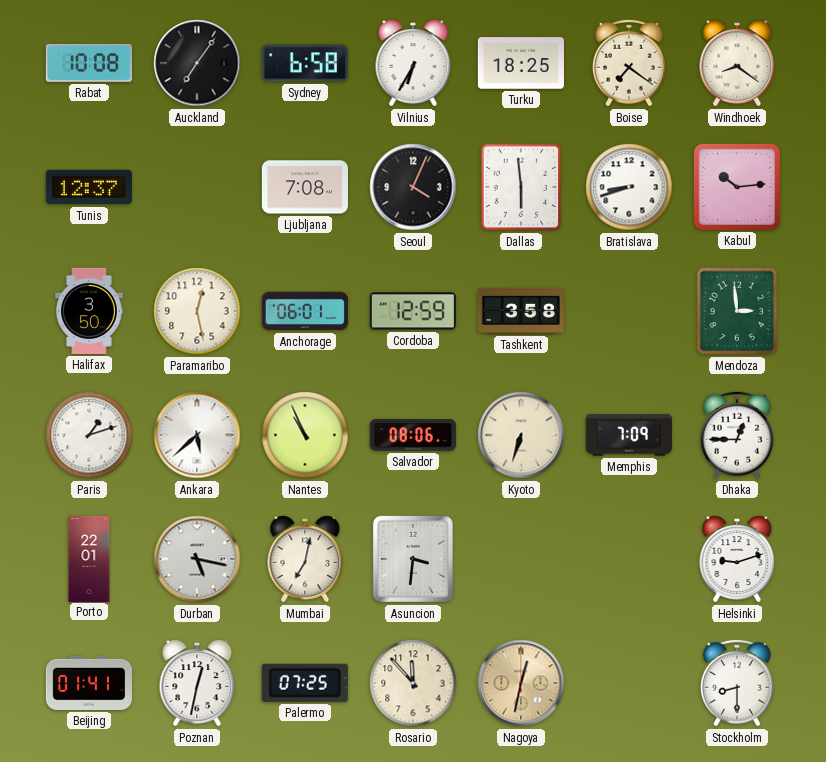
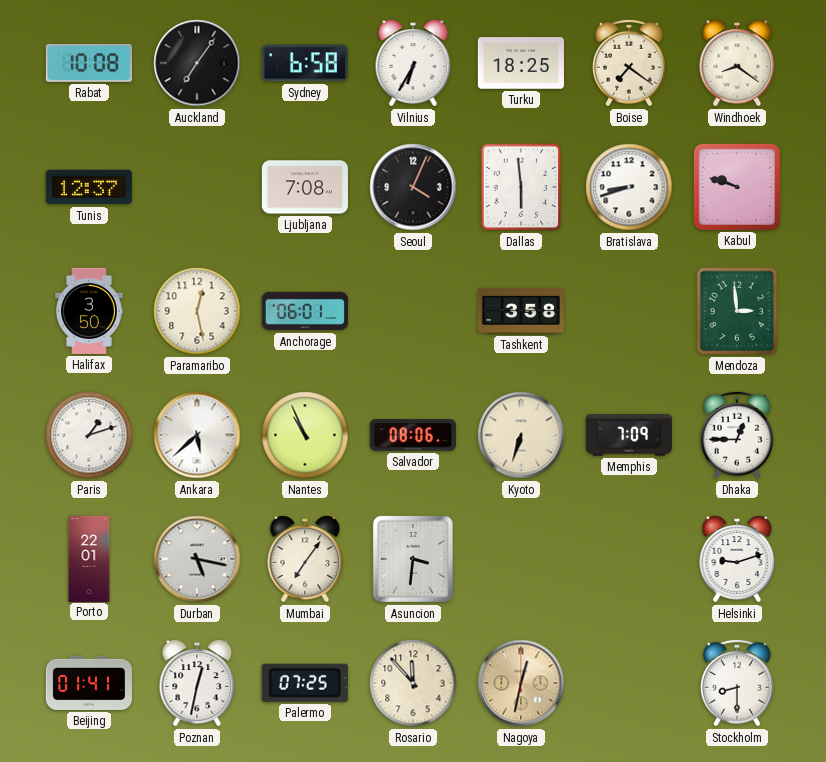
Kabul: 10:14 -> 9:48
Cordoba: 12:59 -> none
Mumbai: 7:02 -> 7:06
